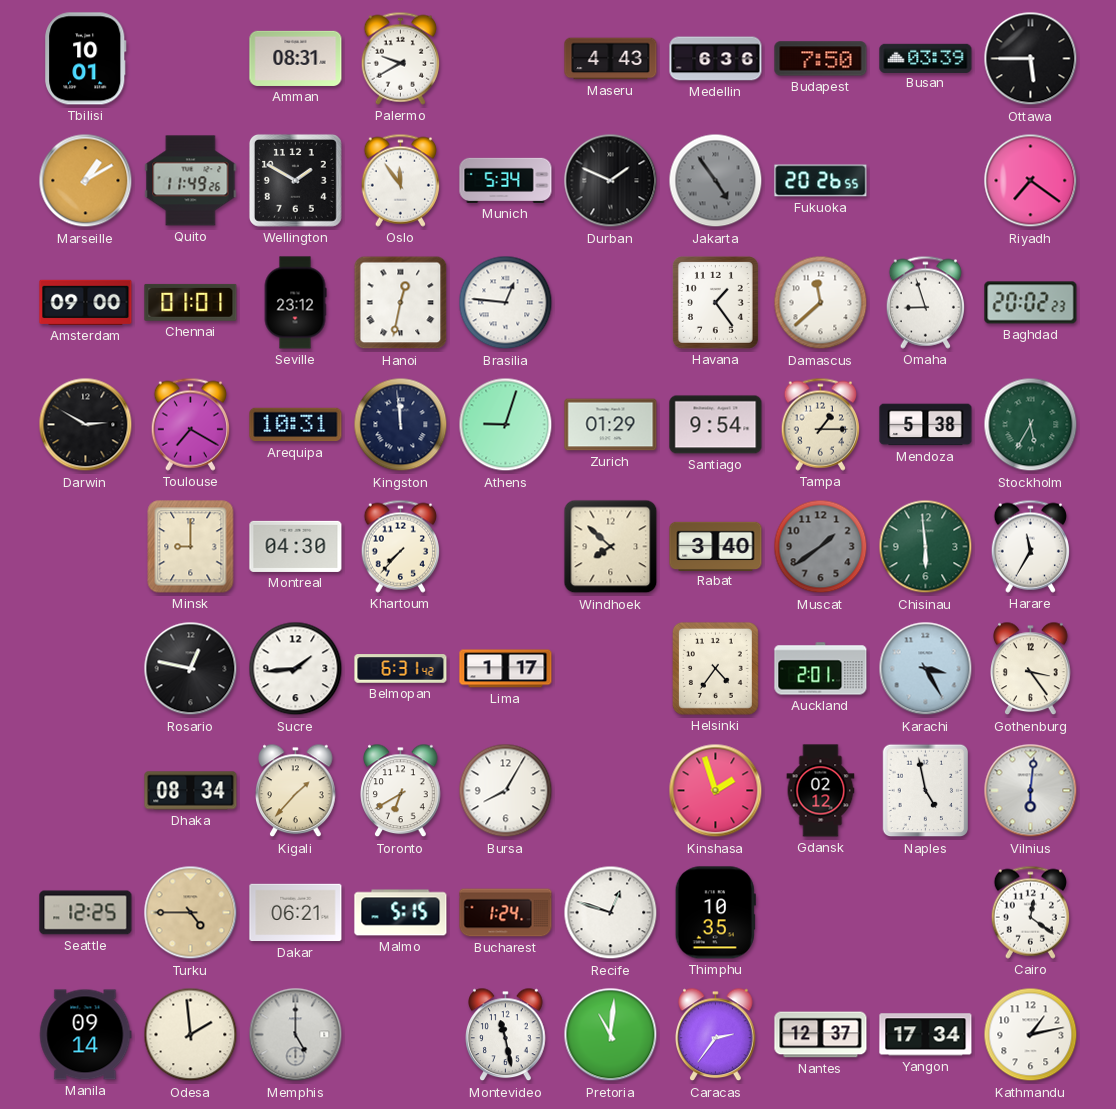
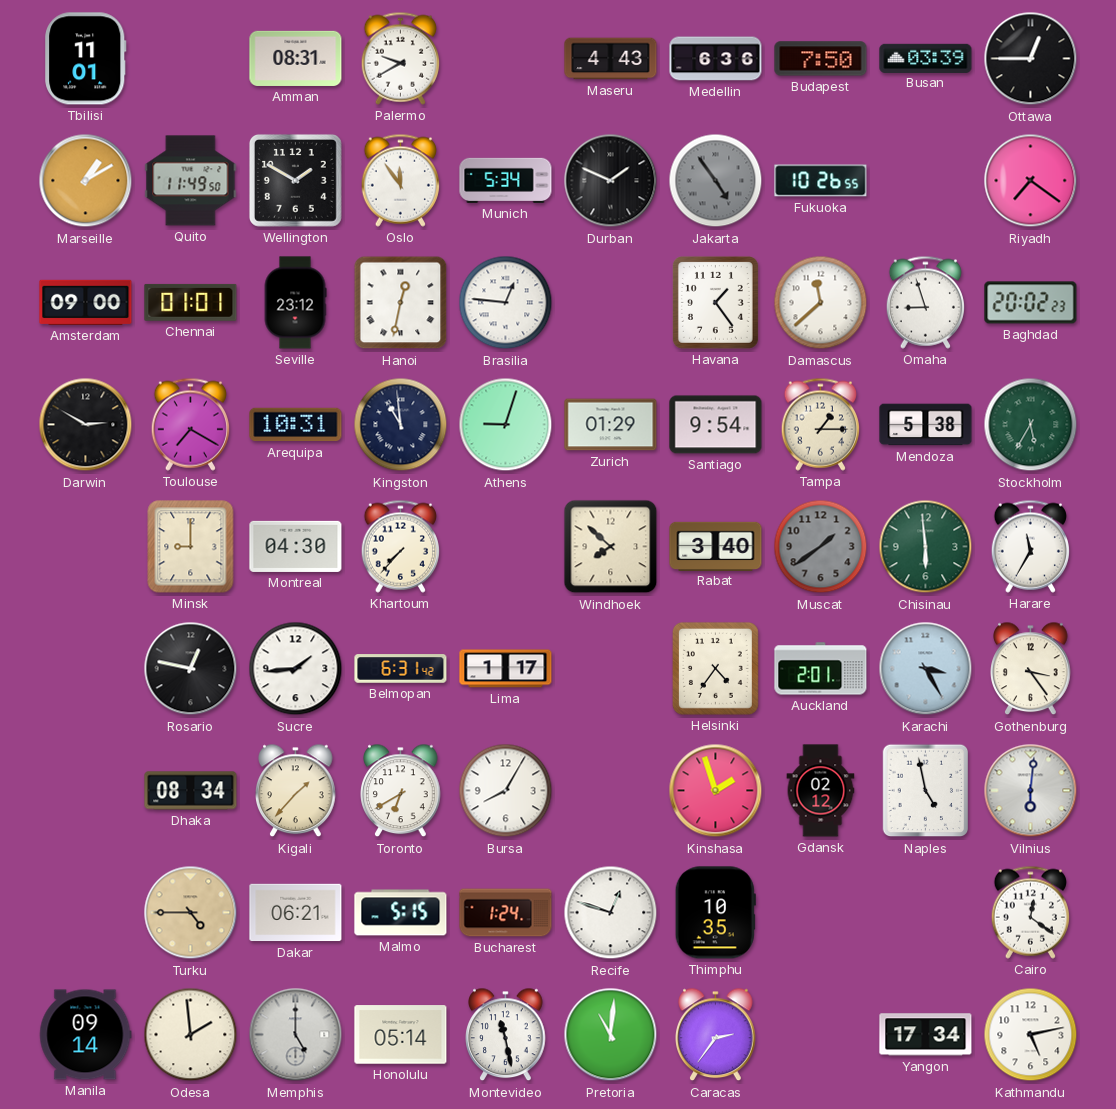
Tbilisi: 10:01 -> 11:01
Ottawa: 5:45 -> 12:45
Quito: 11:49:26 -> 11:49:50
Fukuoka: 20:26 -> 10:26
Kingston: 11:59 -> 10:59
Seattle: 12:25 -> none
Honolulu: none -> 05:14
Nantes: 12:37 -> none
Kathmandu: 1:13 -> 5:13
